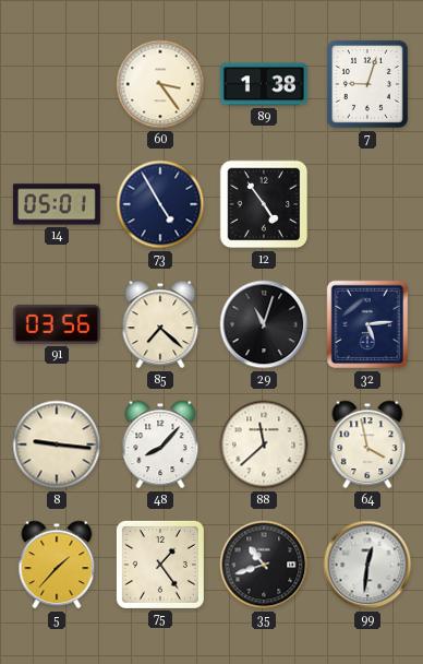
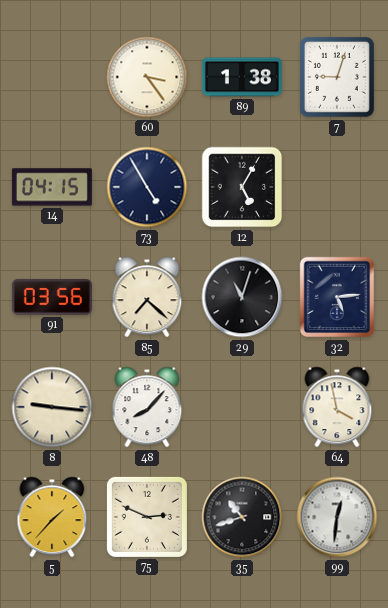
14: 05:01 -> 04:15
12: 4:54 -> 5:05
88: 11:38 -> none
75: 1:24 -> 2:49
